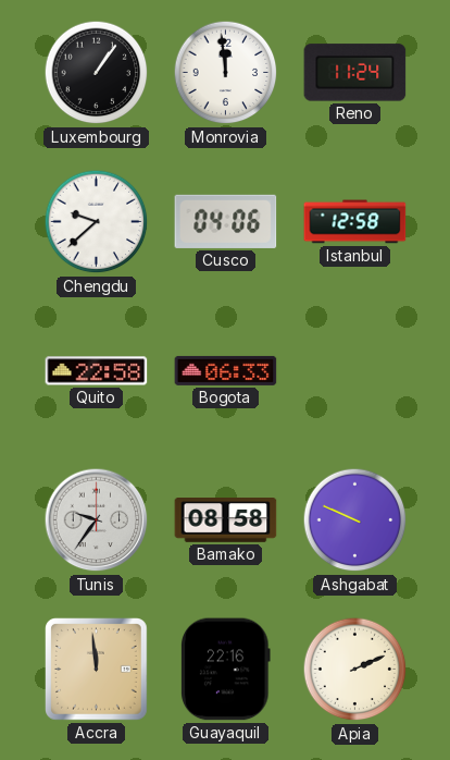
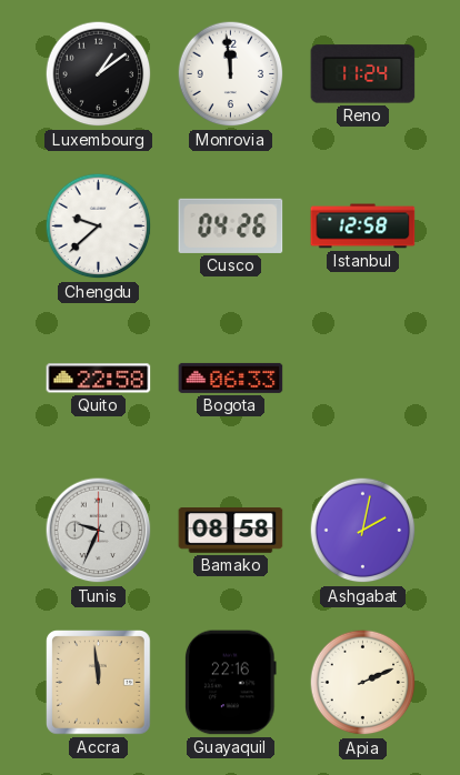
Luxembourg: 1:06 -> 1:09
Cusco: 04:06 -> 04:26
Tunis: 9:36 -> 9:34
Ashgabat: 9:49 -> 2:02
